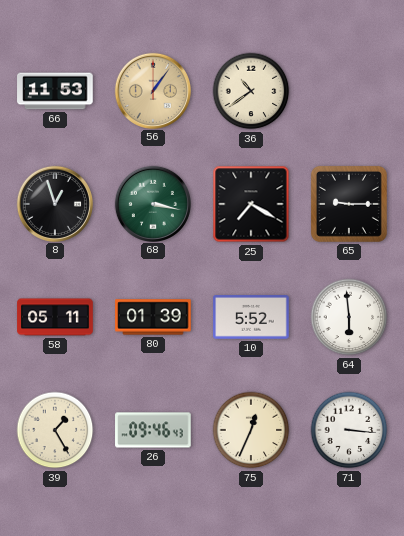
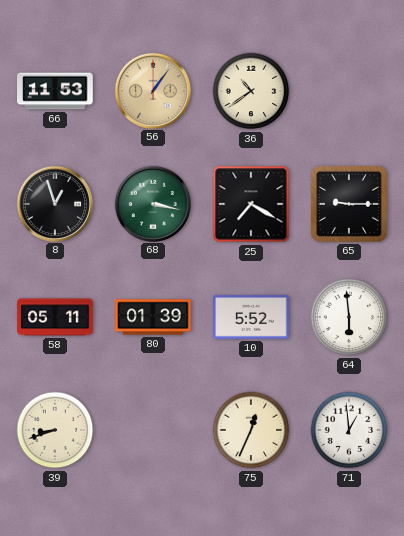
39: 1:25 -> 8:42
26: 09:46 -> none
71: 3:16 -> 12:59
